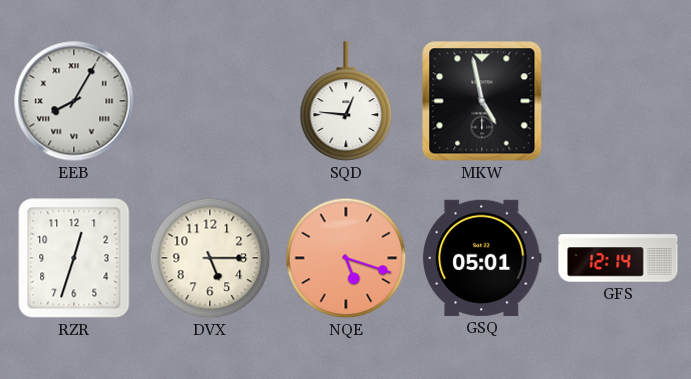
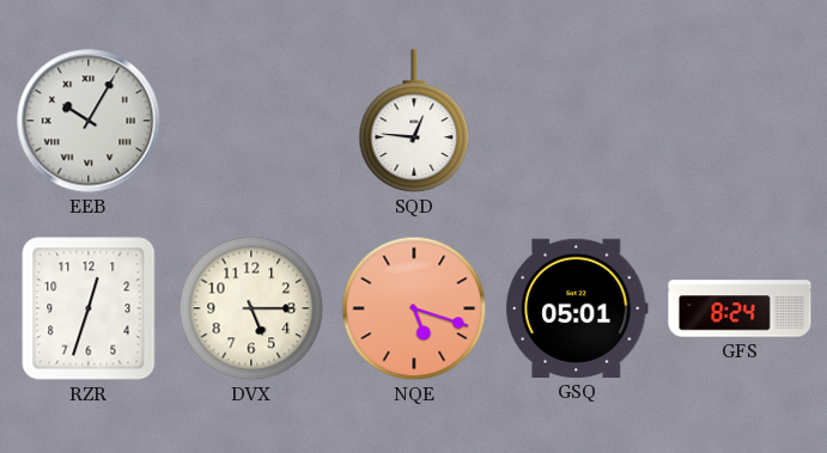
EEB: 8:05 -> 10:05
MKW: 4:58 -> none
GFS: 12:14 -> 8:24
